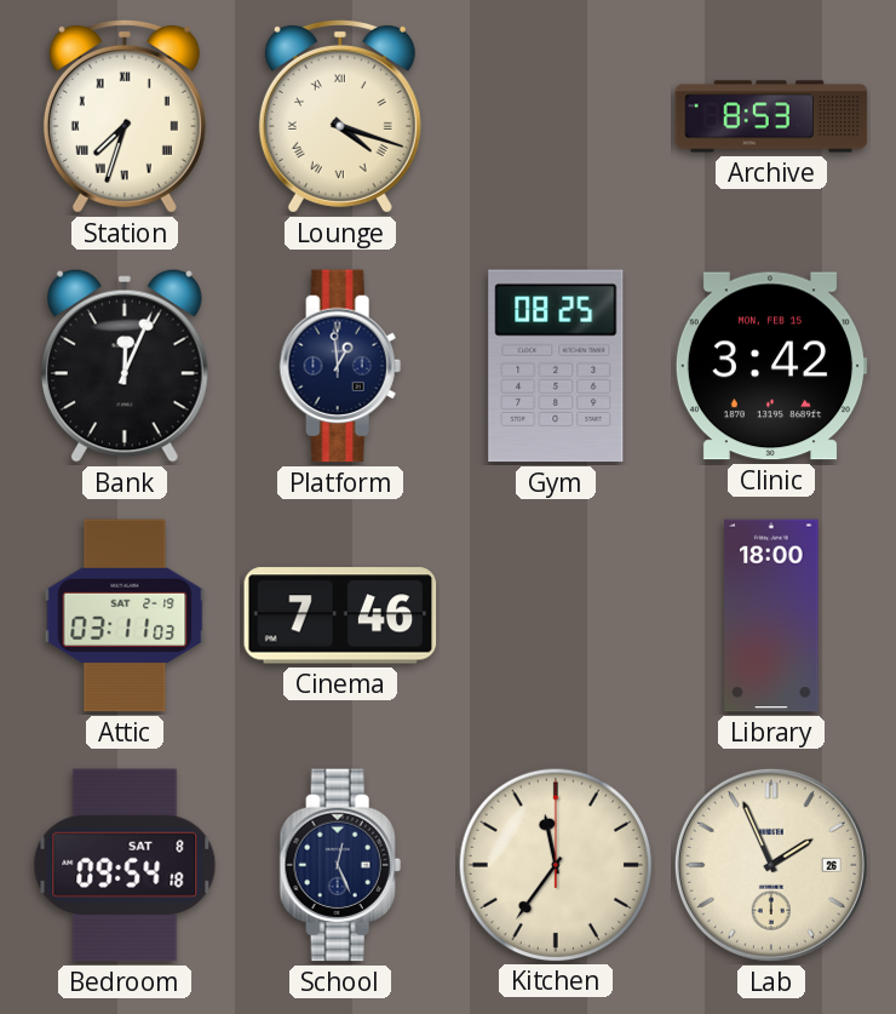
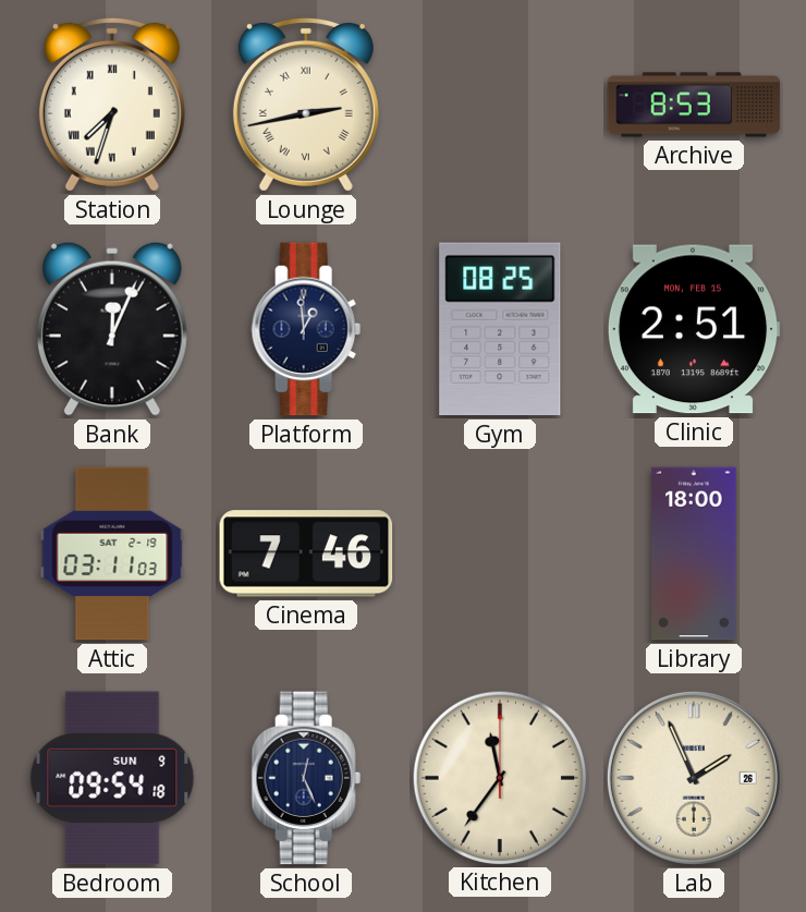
Lounge: 4:18 -> 2:43
Clinic: 3:42 -> 2:51
Bedroom date: SAT 8 -> SUN 9
